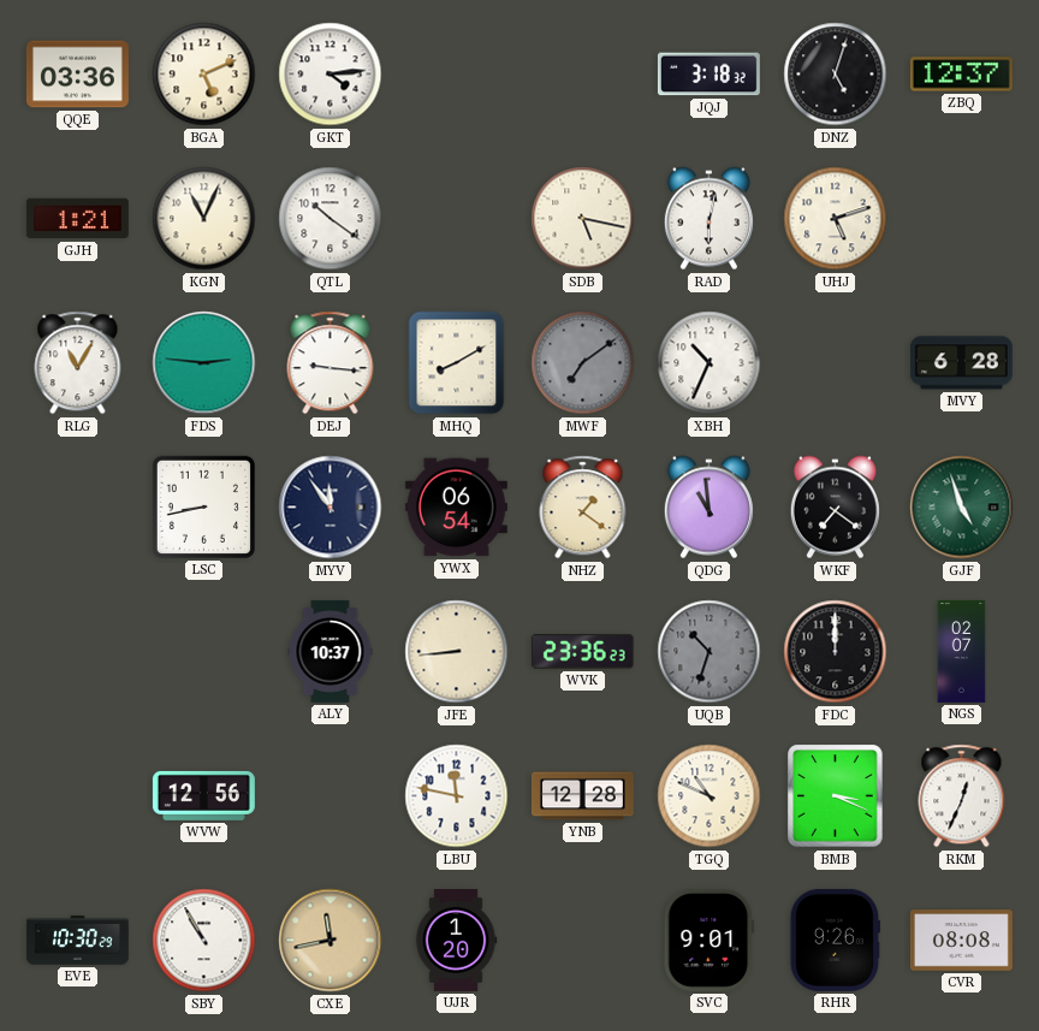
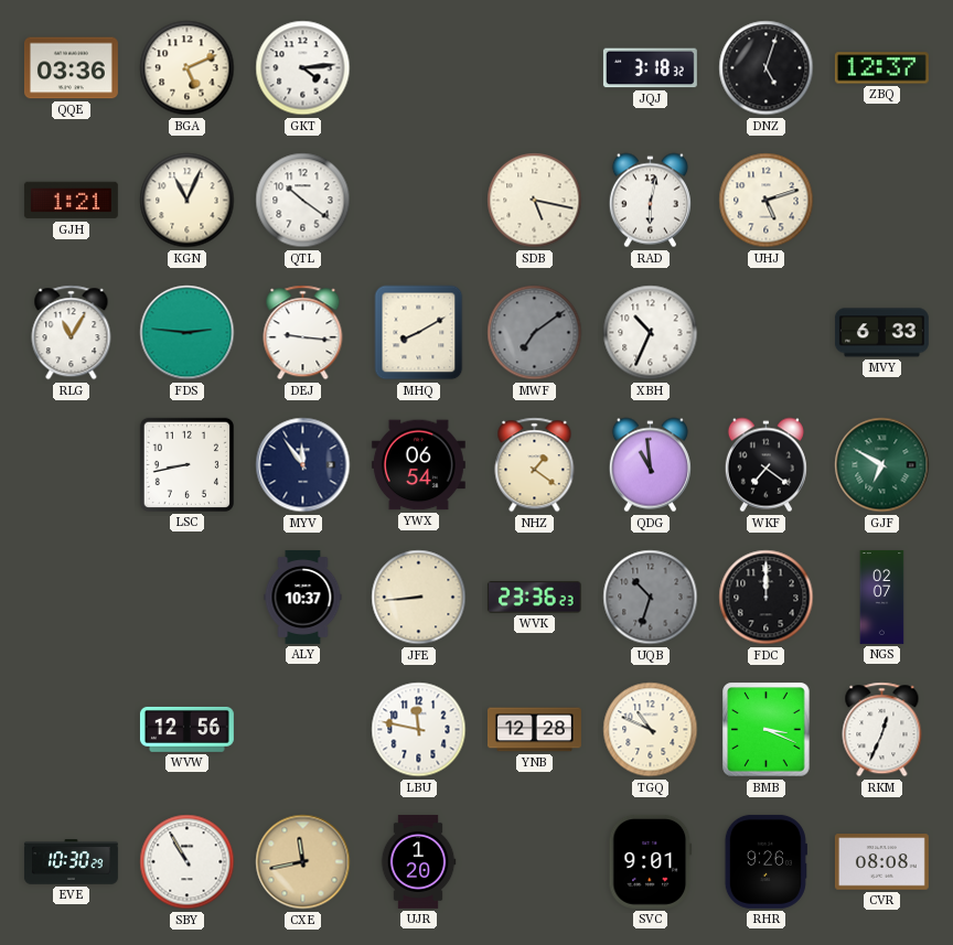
MVY: 6:28 -> 6:33
GJF: 4:57 -> 6:50
